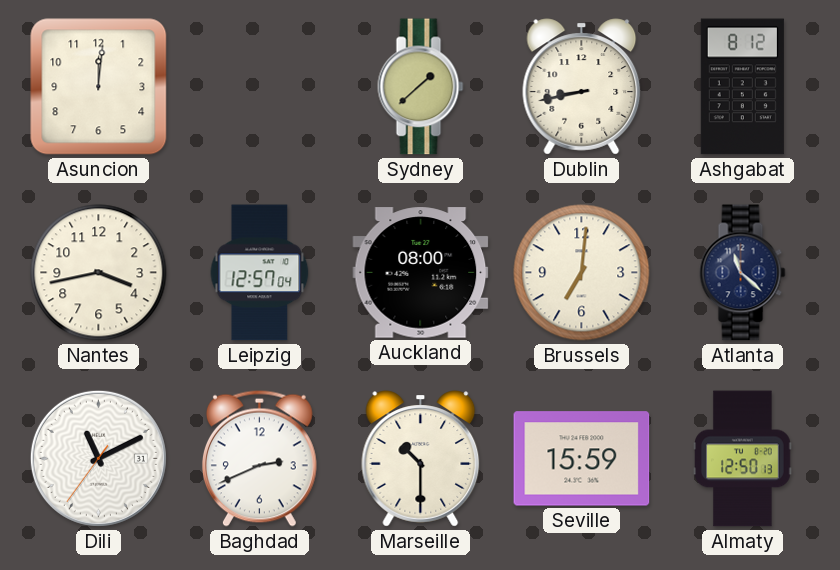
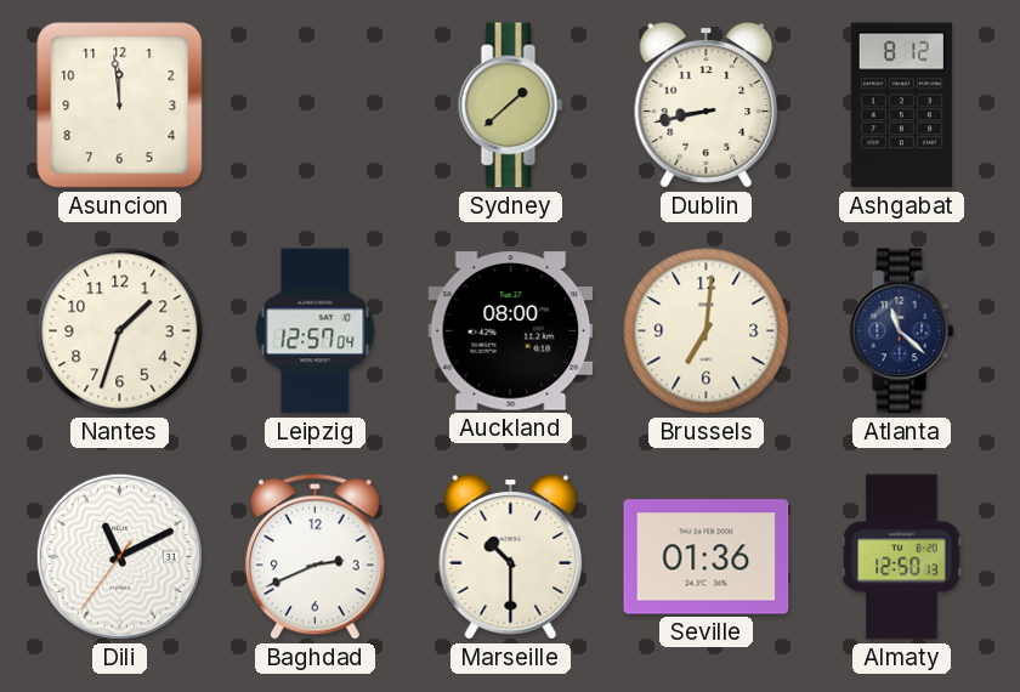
Asuncion: 12:01 -> 11:59
Nantes: 3:43 -> 1:33
Seville: 15:59 -> 01:36
